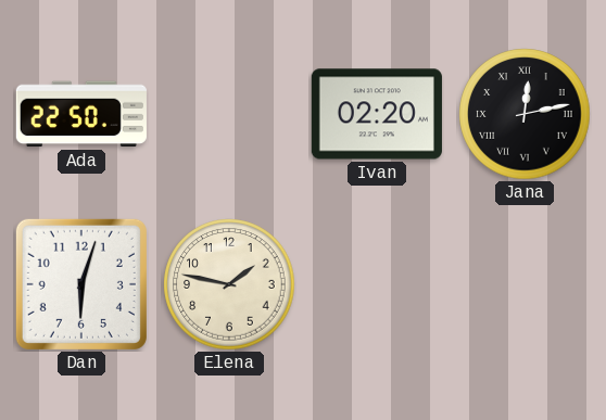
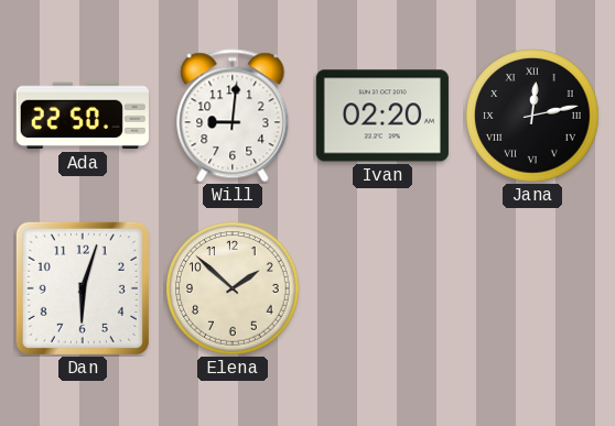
Will: none -> 9:01
Elena: 1:47 -> 1:52
